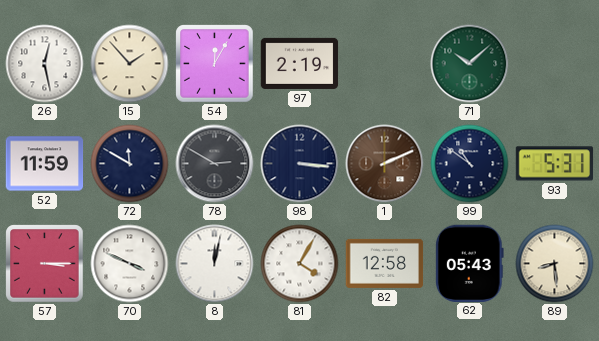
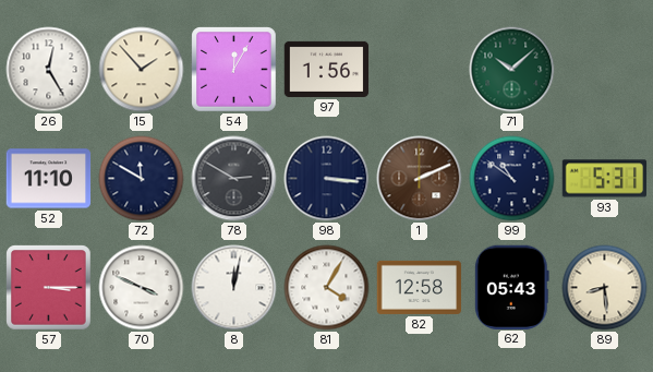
26: 12:28 -> 12:25
97: 2:19 -> 1:56
52: 11:59 -> 11:10
